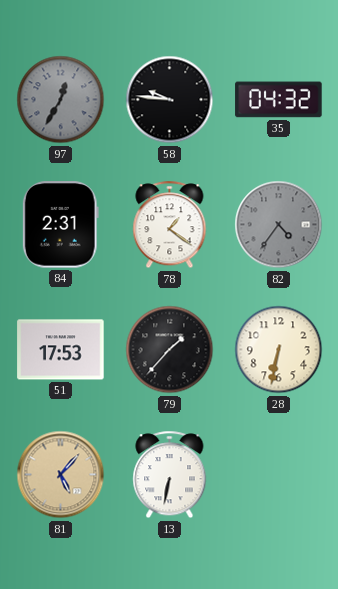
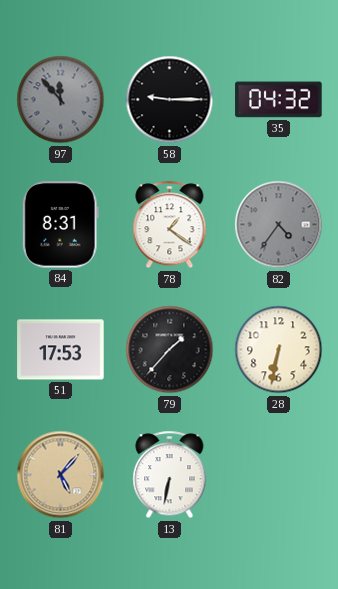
97: 12:35 -> 11:53
58: 9:46 -> 9:15
84: 2:31 -> 8:31
